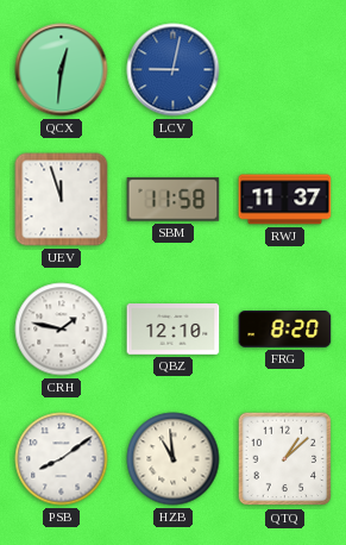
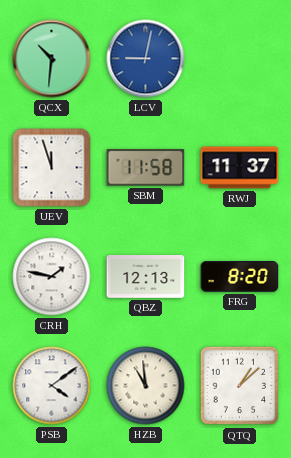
QCX: 12:31 -> 10:31
QBZ: 12:10 -> 12:13
PSB: 8:09 -> 4:09
